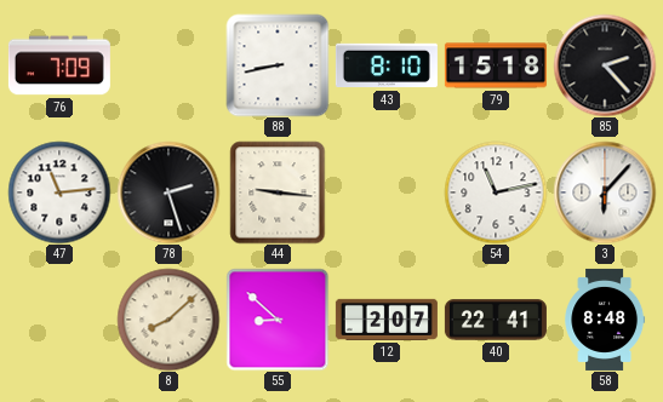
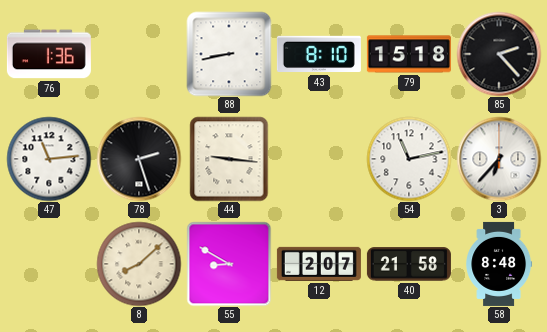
76: 7:09 -> 1:36
3: 6:07 -> 6:37
55: 8:52 -> 8:50
40: 22:41 -> 21:58
